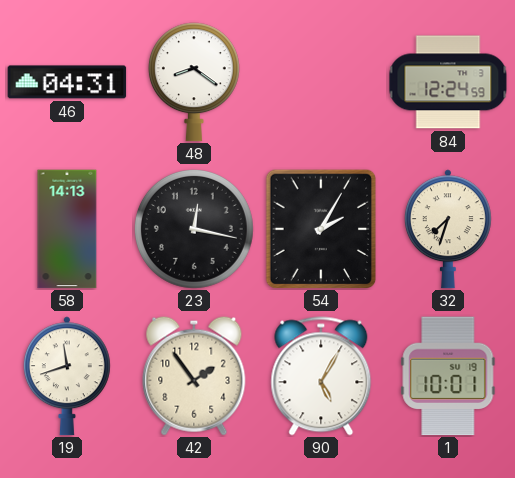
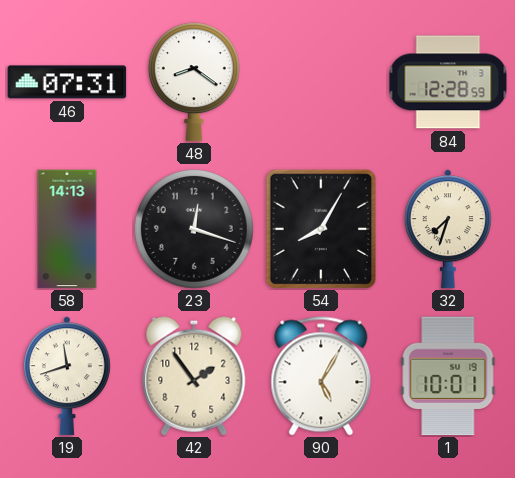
46: 04:31 -> 07:31
84: 12:24 -> 12:28
23: 12:17 -> 12:18
54: 2:05 -> 8:05
